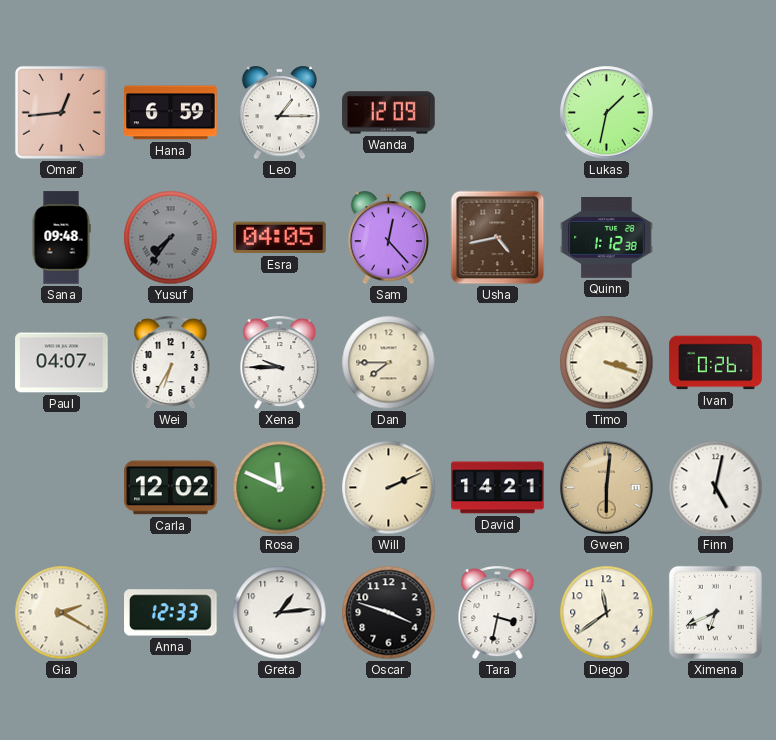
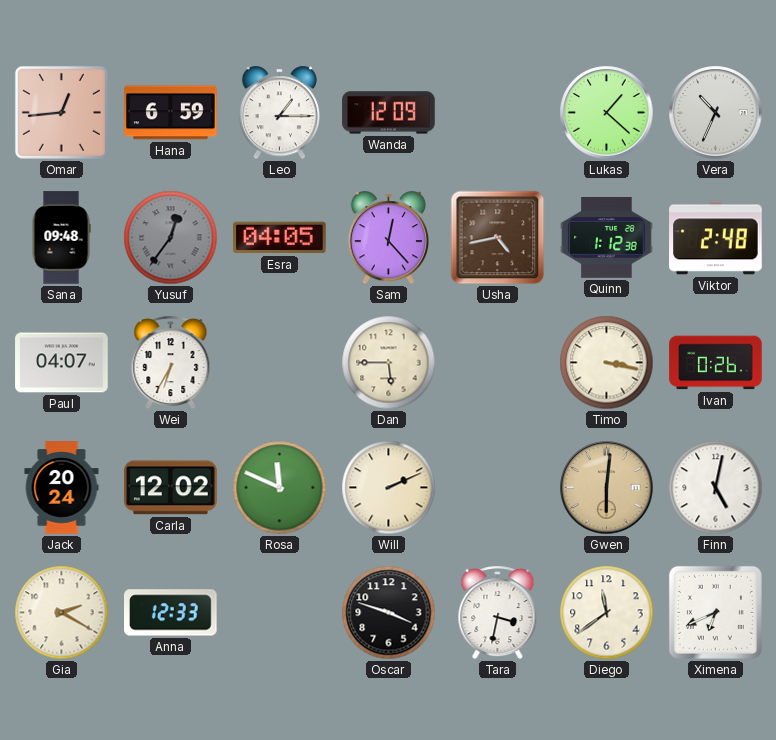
Lukas: 1:32 -> 1:22
Vera: none -> 10:34
Yusuf: 7:36 -> 12:36
Viktor: none -> 2:48
Xena: 9:45 -> none
Dan: 7:45 -> 5:45
Timo: 3:18 -> 3:17
Jack: none -> 20:24
David: 14:21 -> none
Greta: 1:14 -> none
